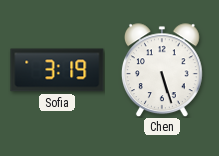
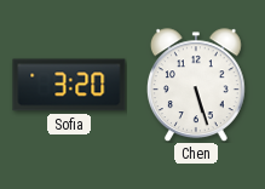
Sofia: 3:19 -> 3:20
